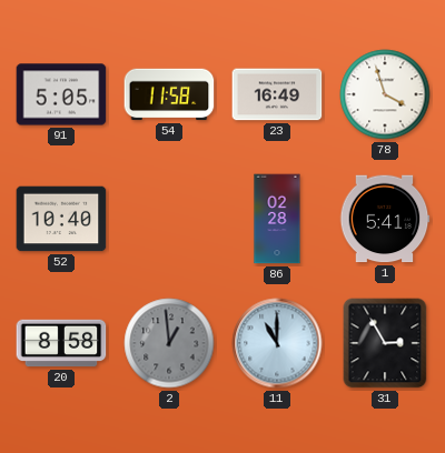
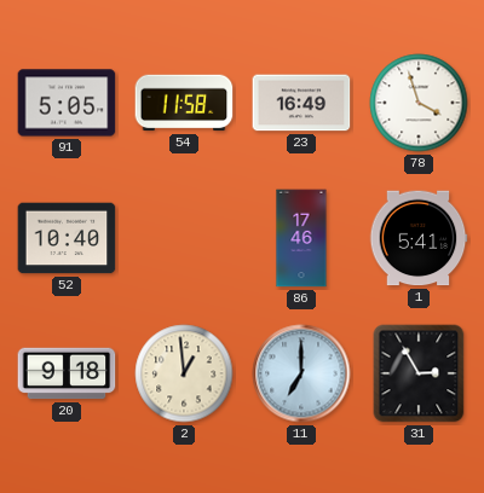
86: 02:28 -> 17:46
20: 8:58 -> 9:18
2 dial: grey -> cream
11: 11:00 -> 7:00
